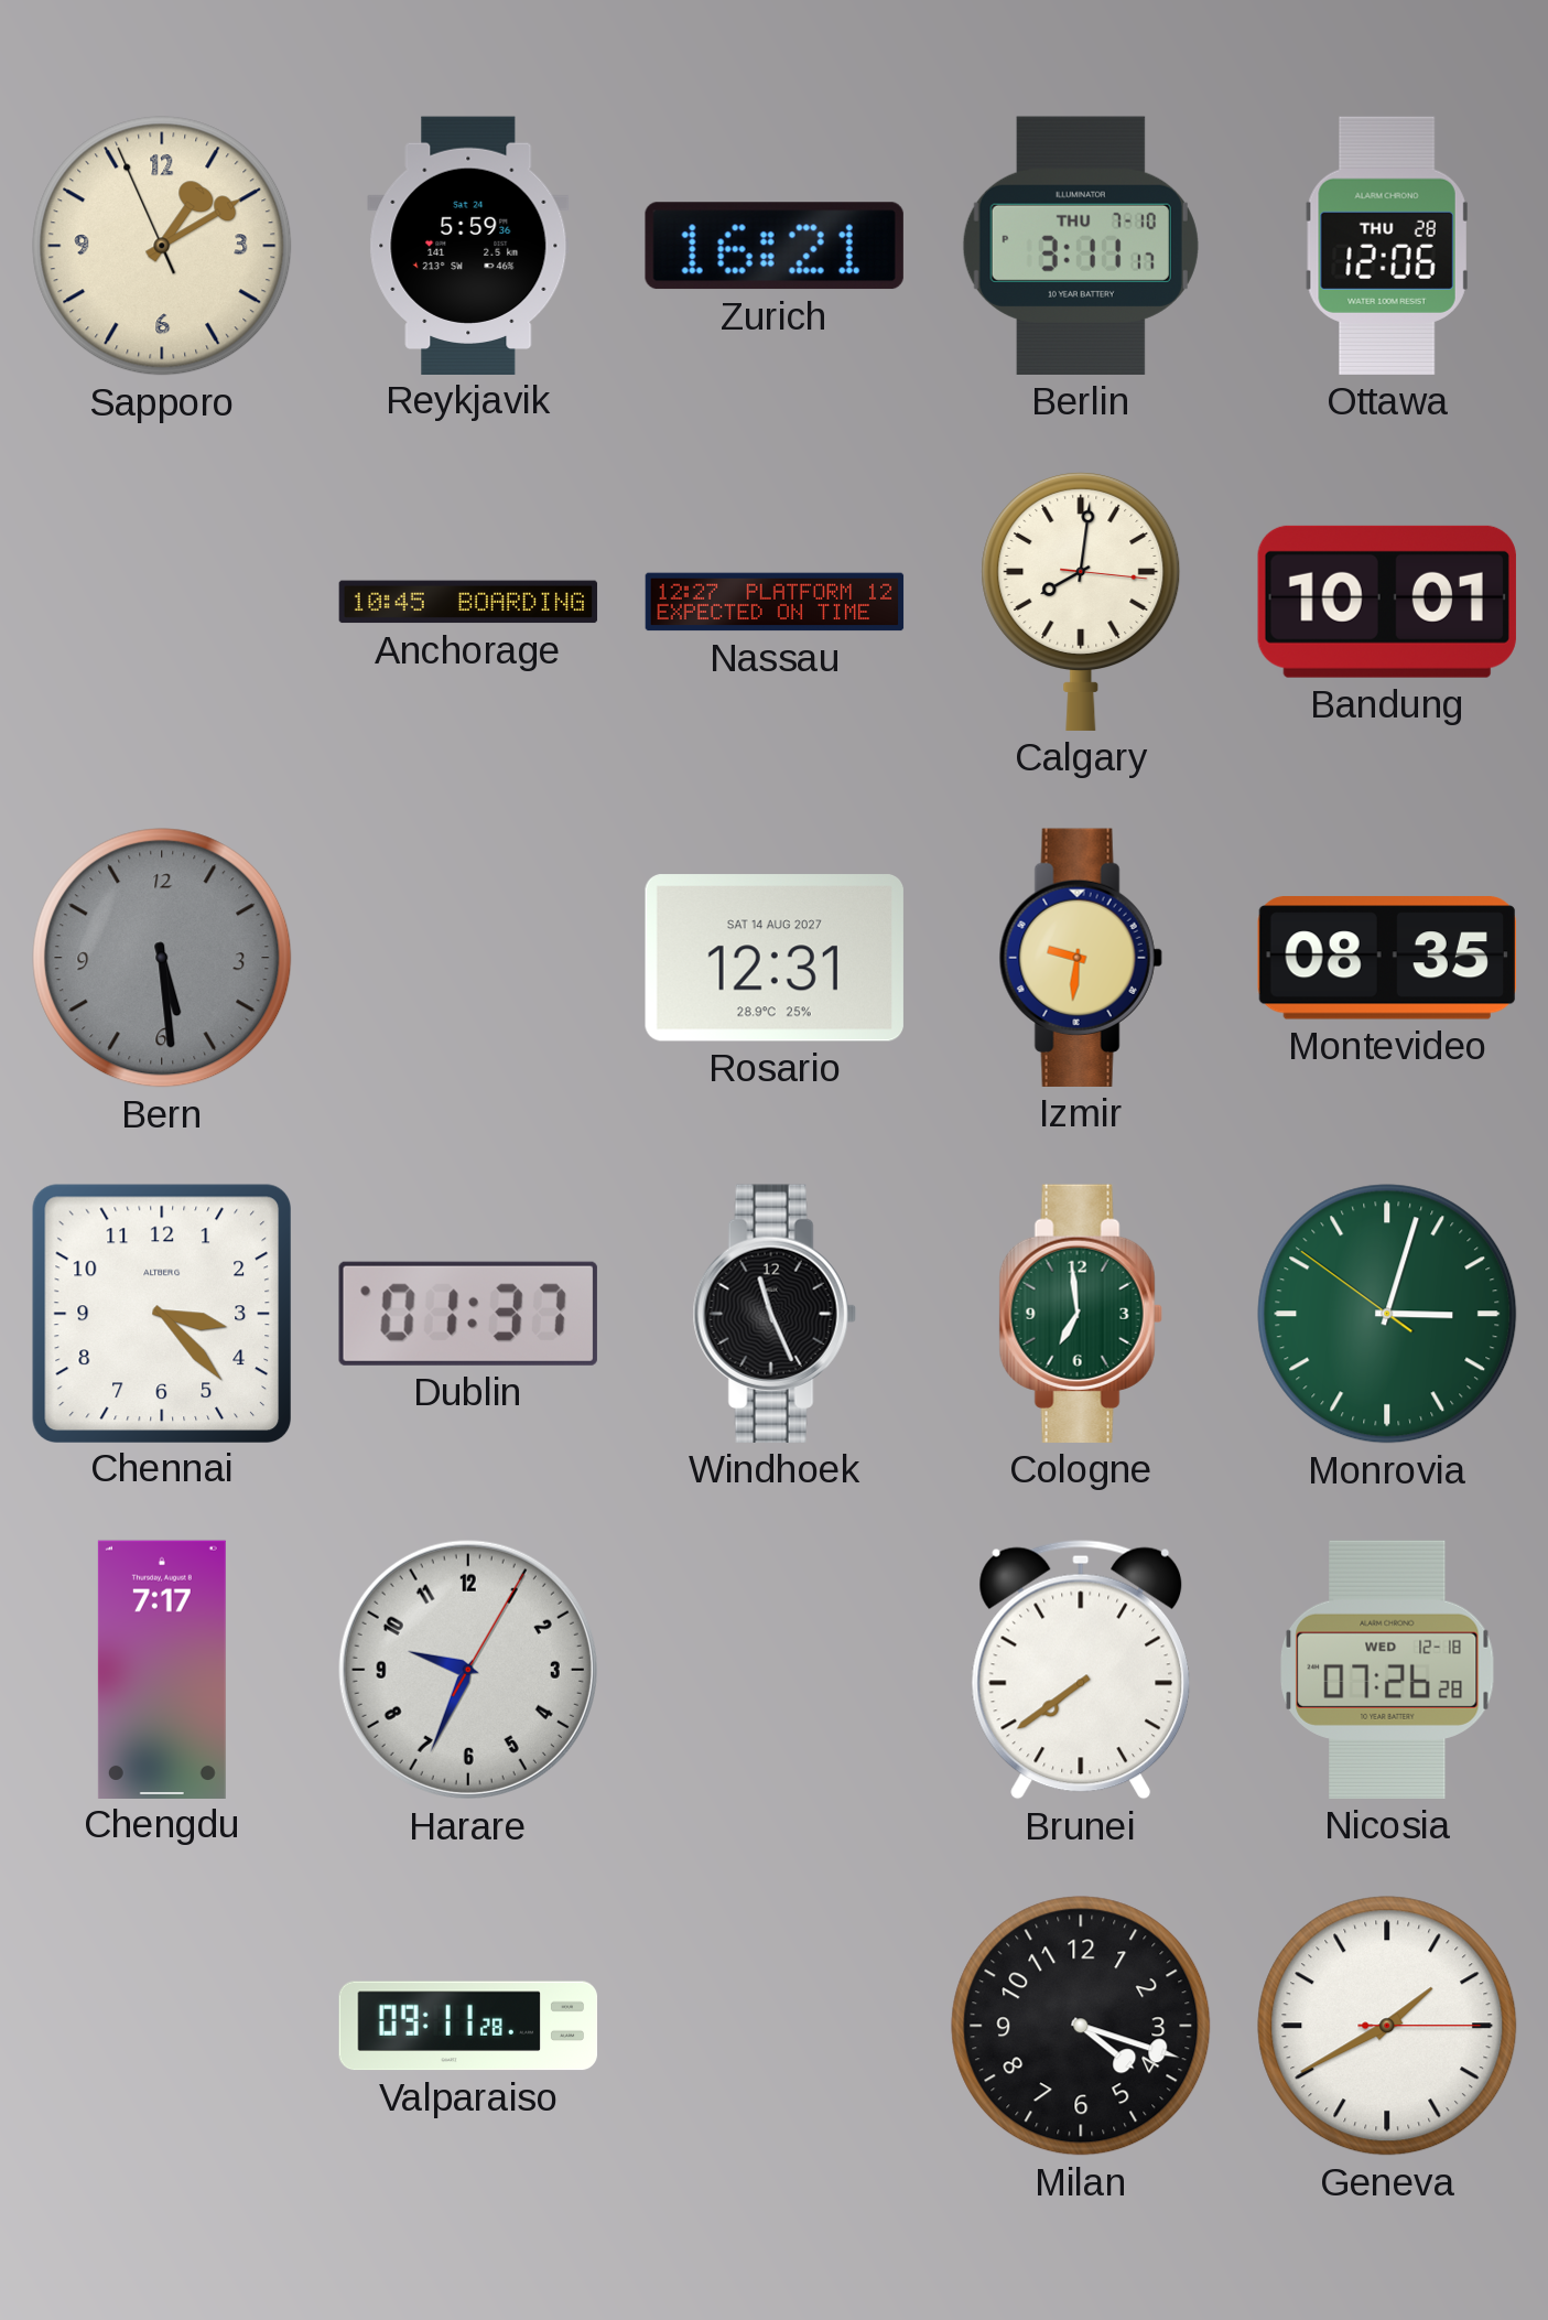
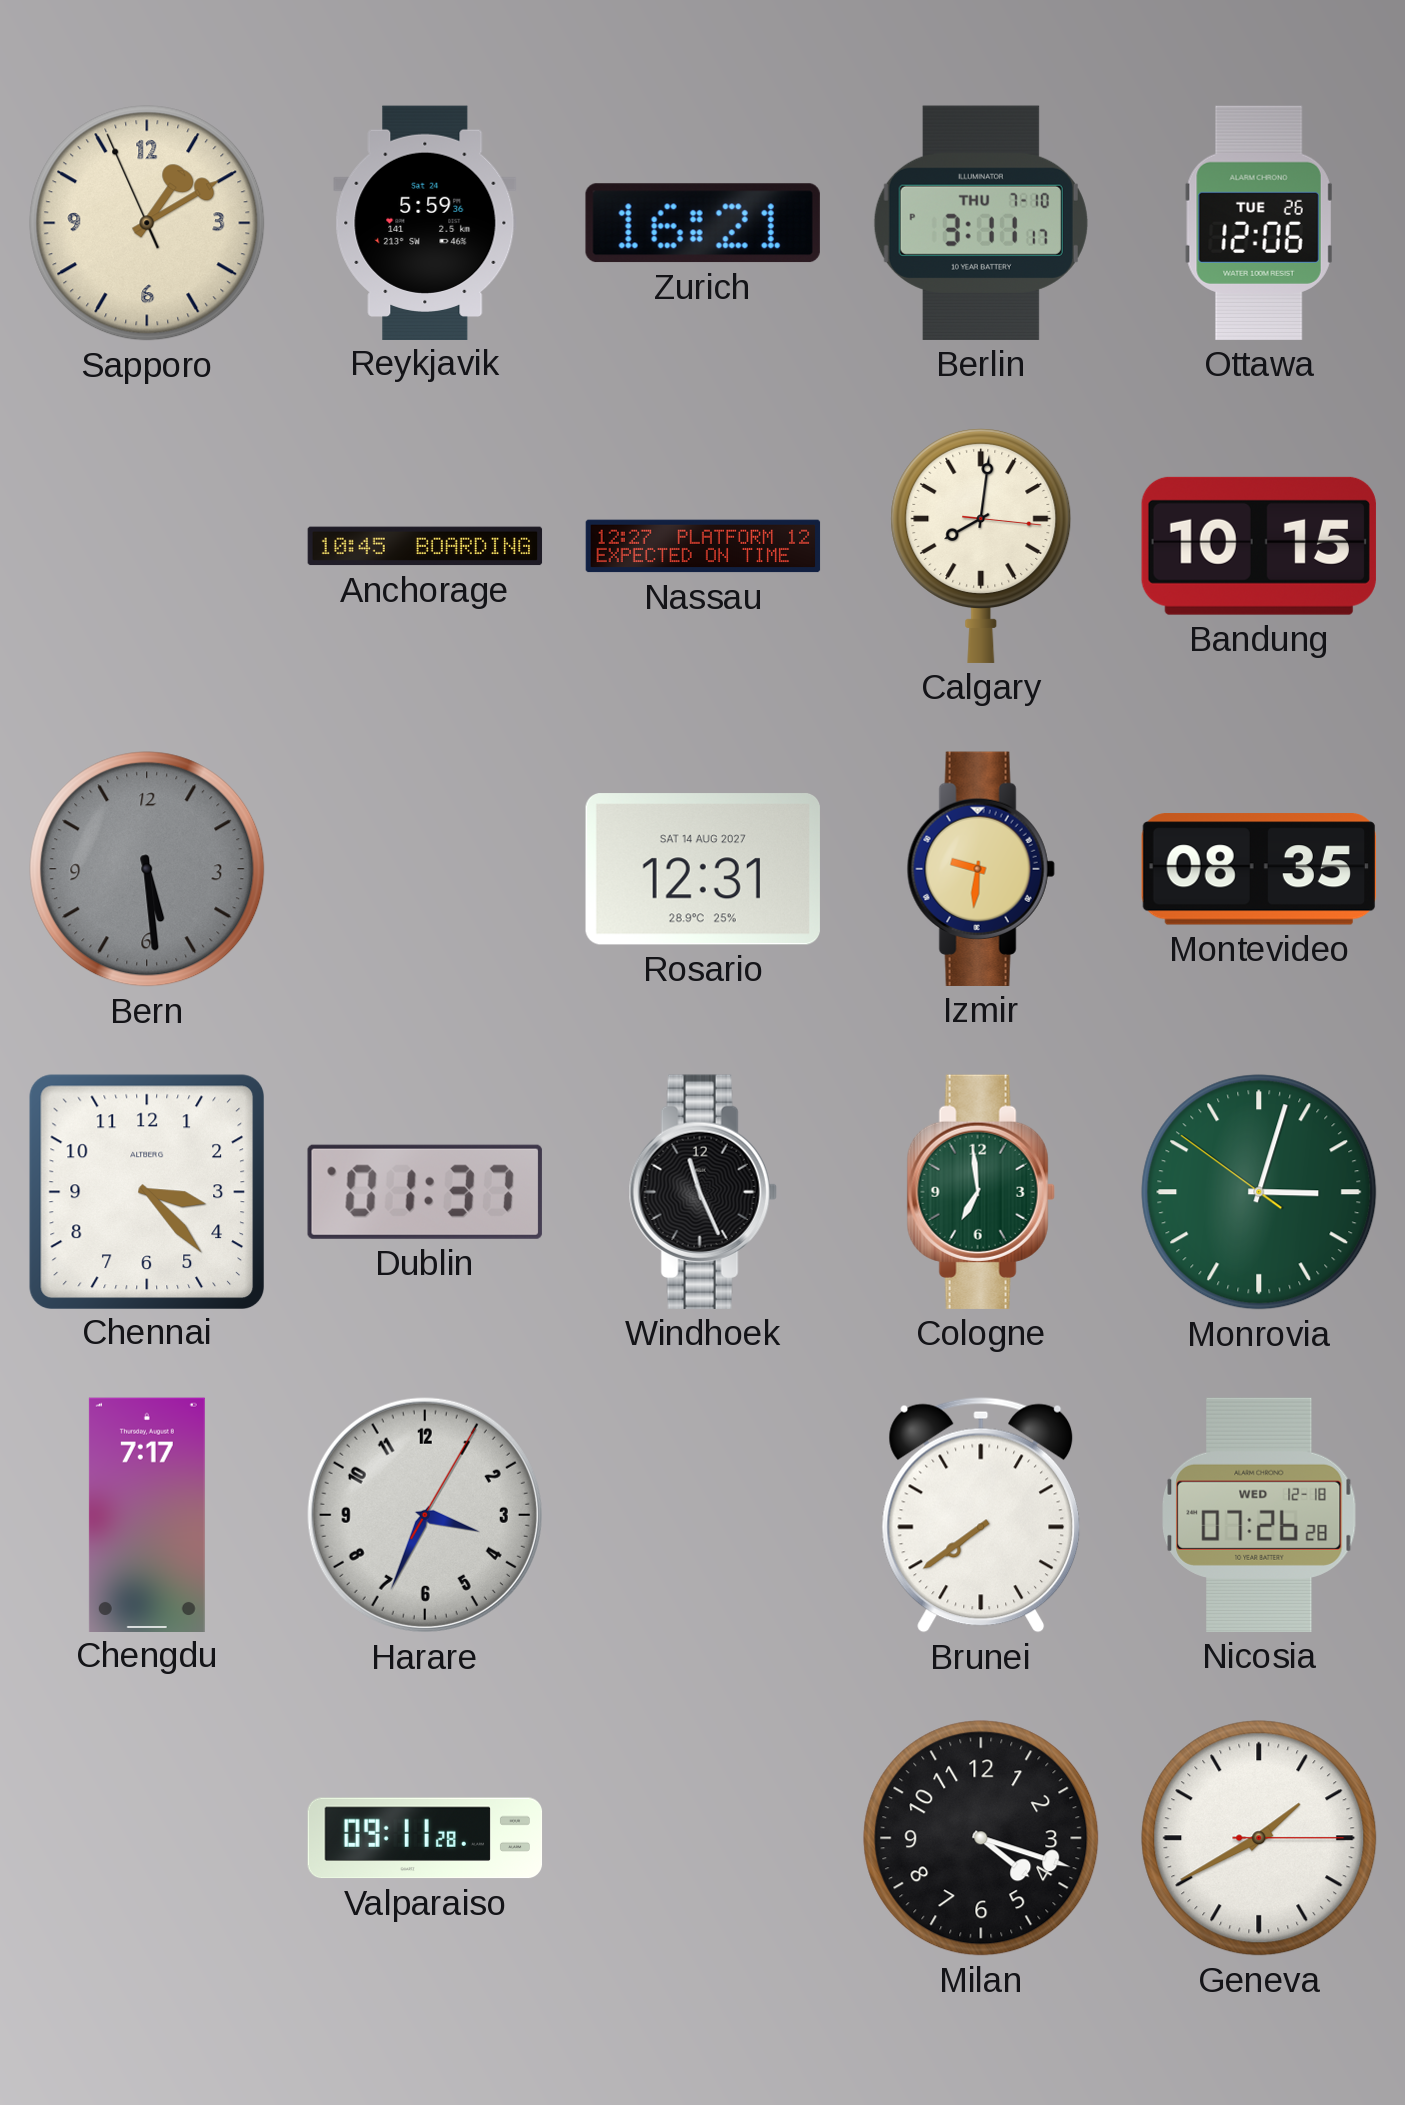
Ottawa date: THU 28 -> TUE 26
Bandung: 10:01 -> 10:15
Harare: 9:34 -> 3:34
